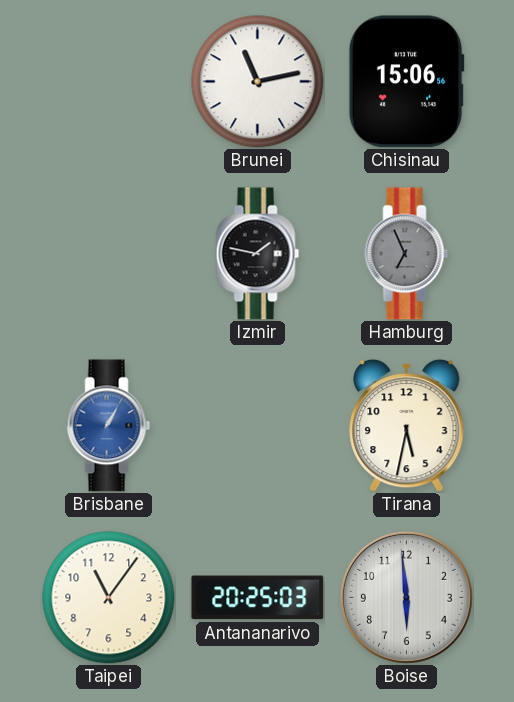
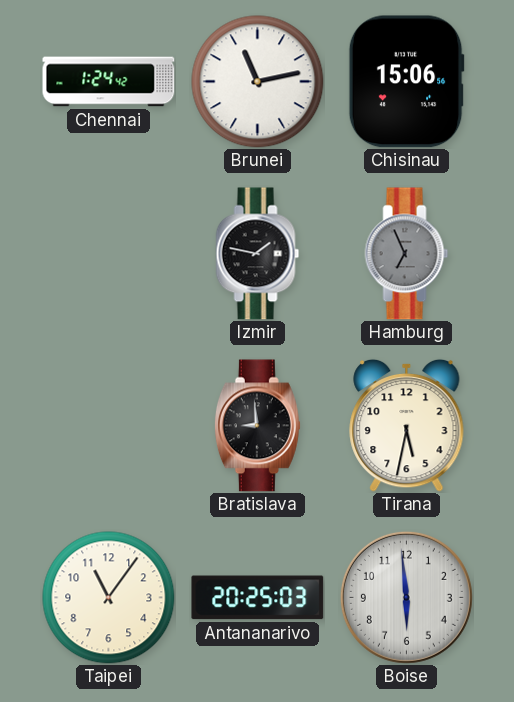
Chennai: none -> 1:24
Brisbane: 1:05 -> none
Bratislava: none -> 8:59
